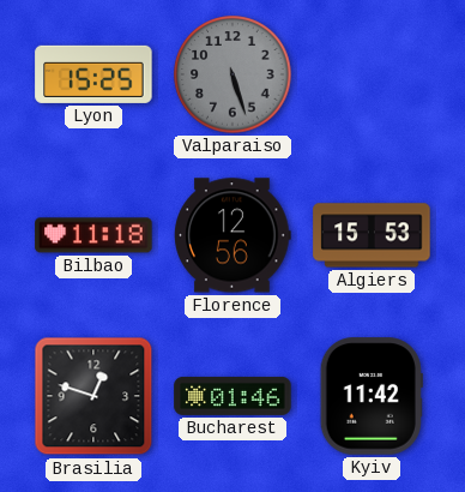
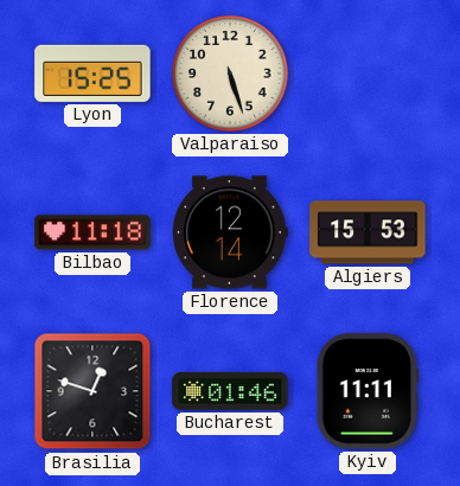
Valparaiso dial: grey -> cream
Florence: 12:56 -> 12:14
Kyiv: 11:42 -> 11:11
